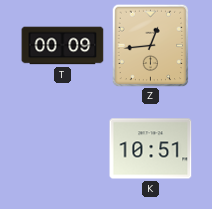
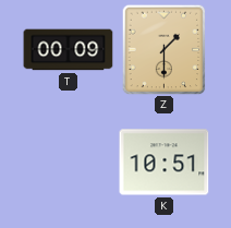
Z: 12:44 -> 1:30
